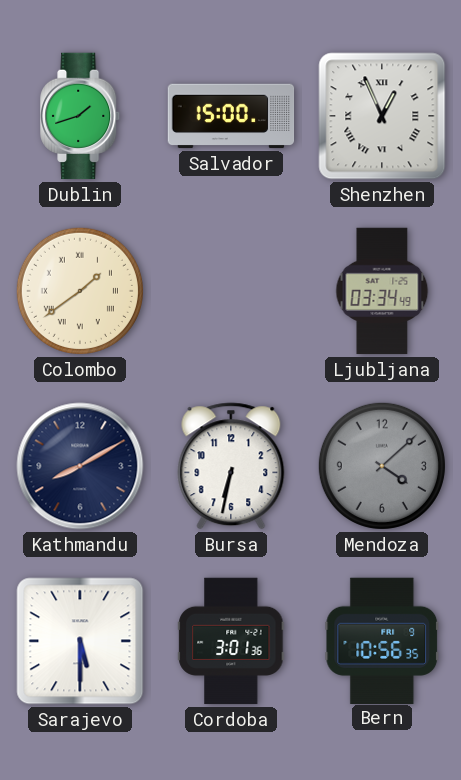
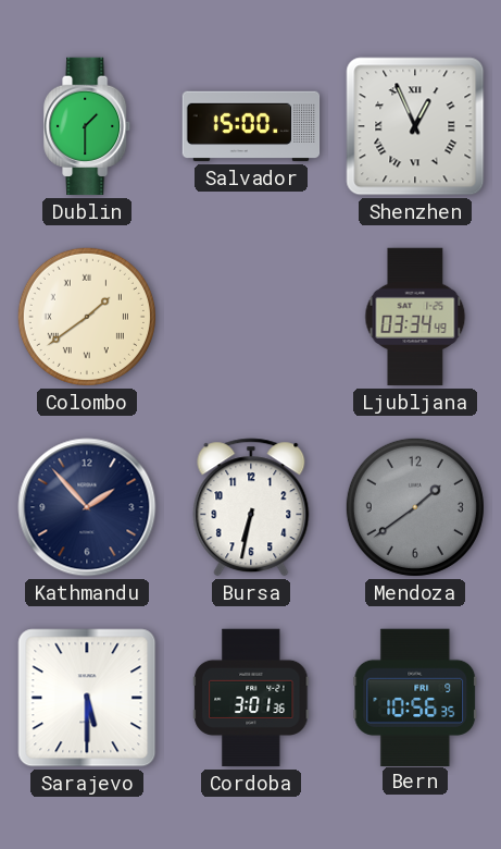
Dublin: 1:42 -> 1:30
Kathmandu: 8:10 -> 1:53
Mendoza: 4:08 -> 1:39
